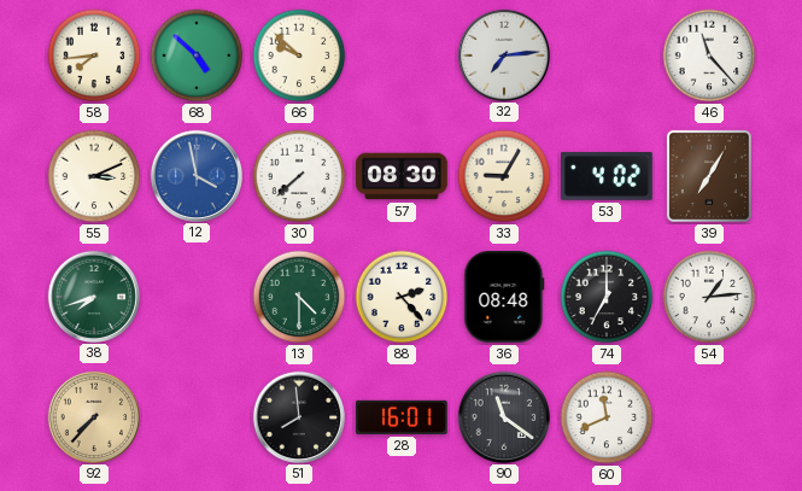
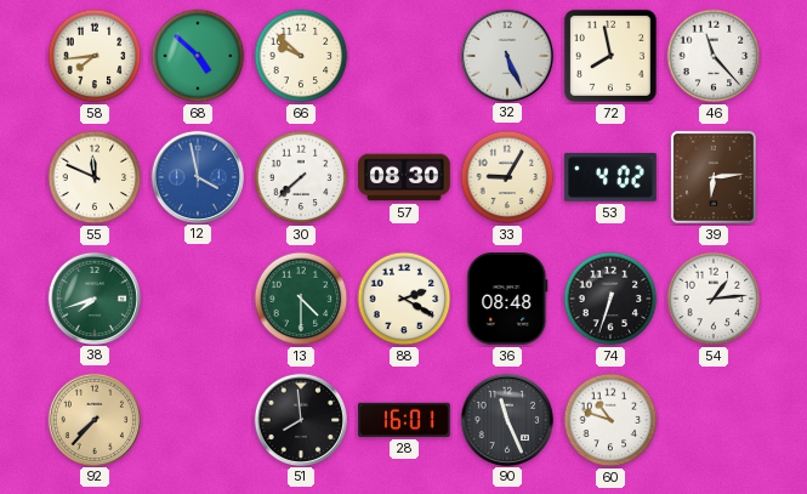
32: 7:14 -> 5:26
72: none -> 7:58
55: 3:11 -> 11:49
39: 7:05 -> 6:14
88: 2:23 -> 2:20
74: 7:00 -> 6:33
90: 11:21 -> 11:26
60: 11:41 -> 10:48
